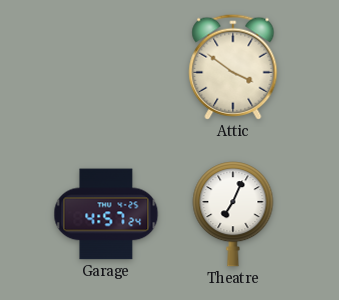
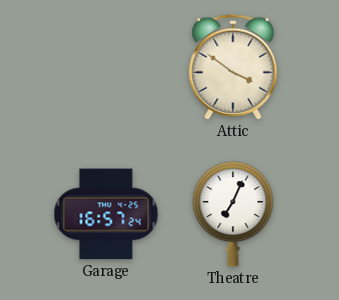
Garage: 4:57 -> 16:57
